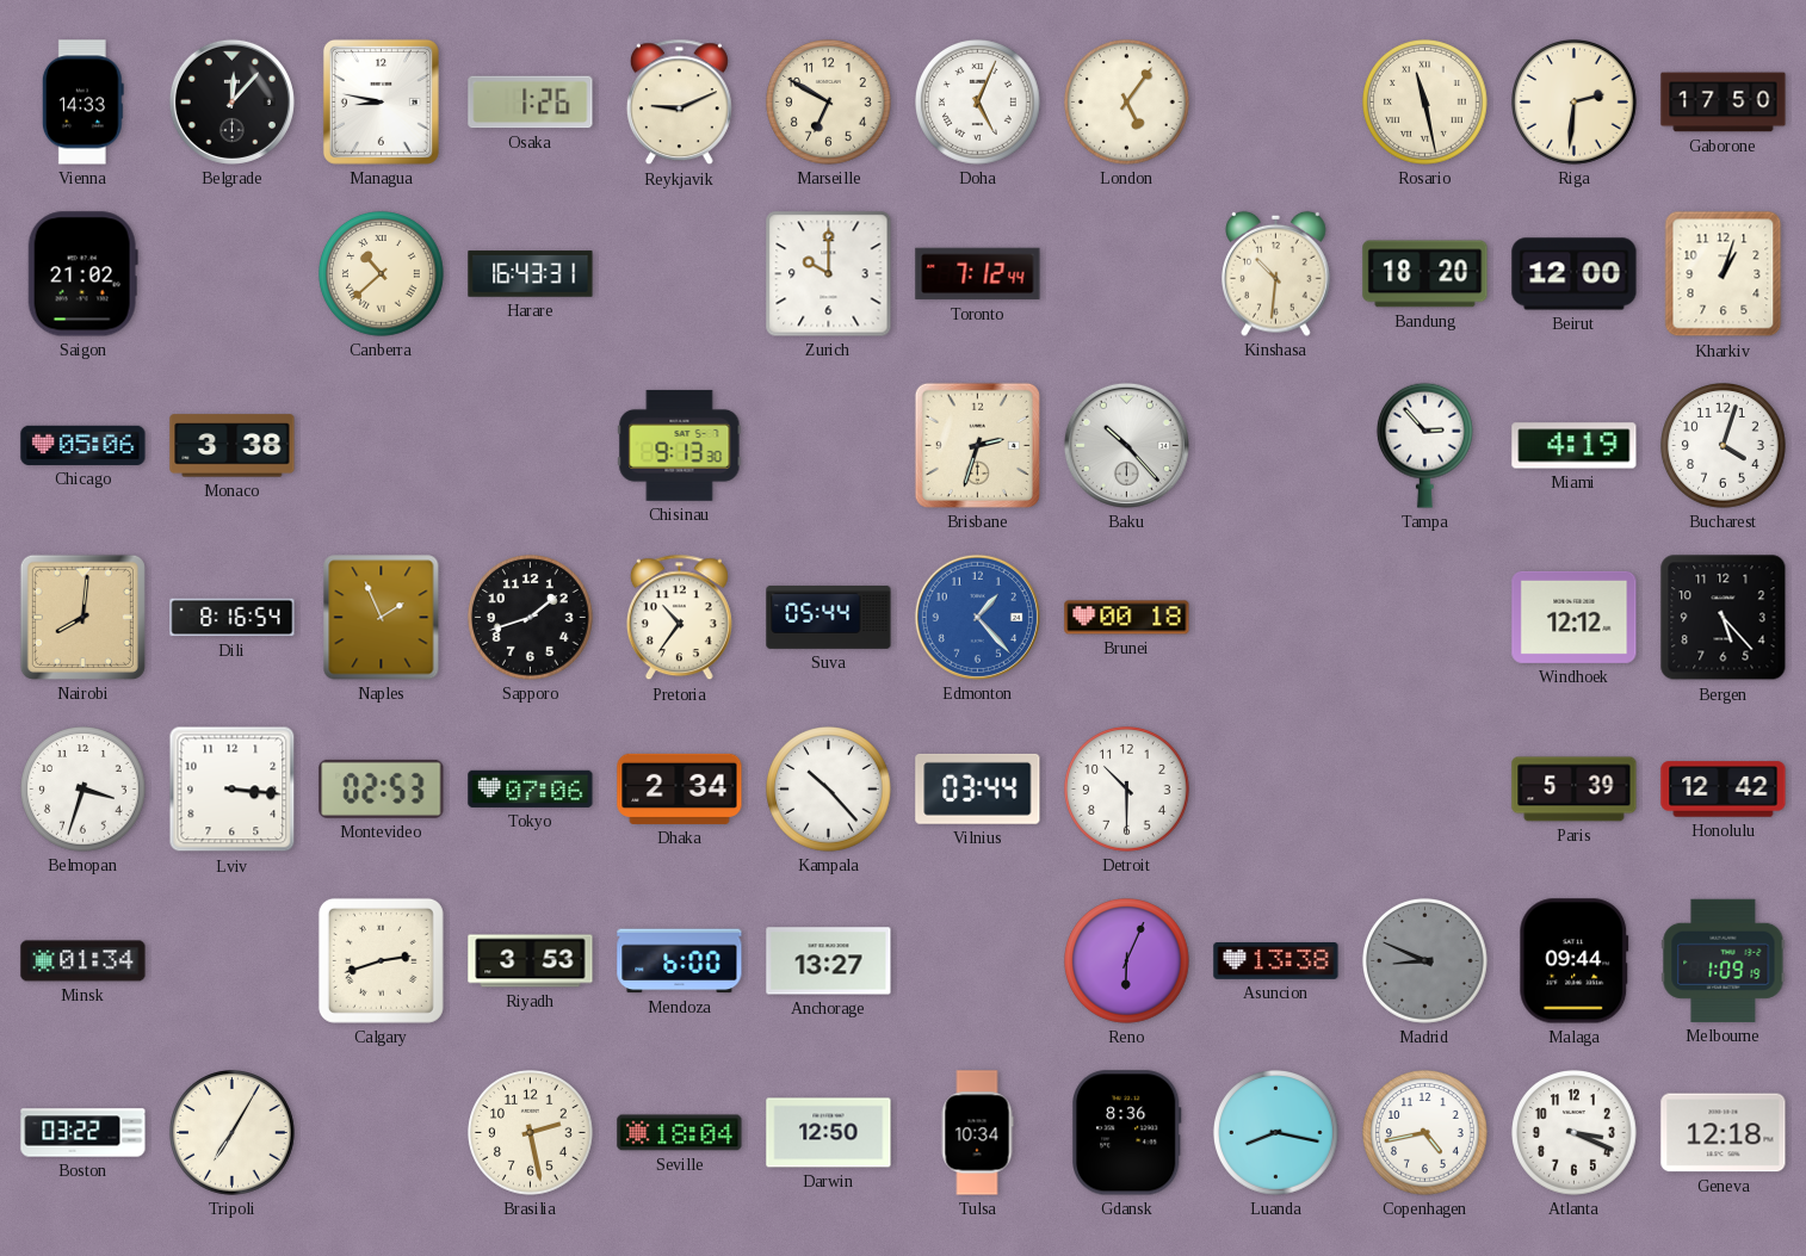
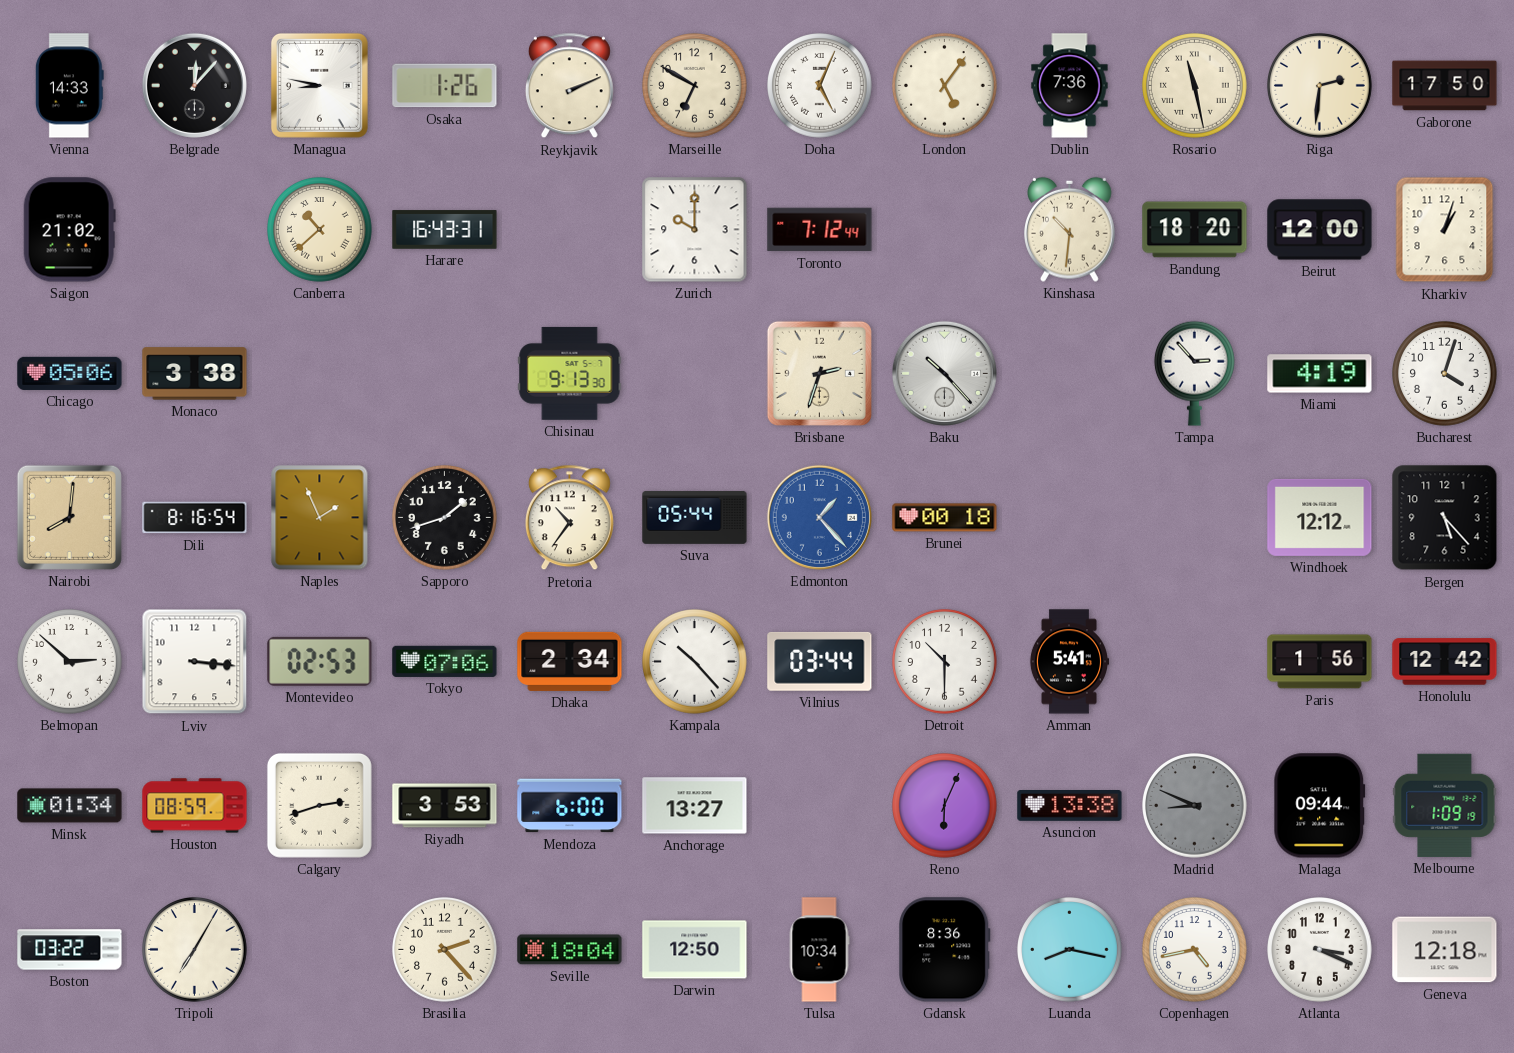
Reykjavik: 9:11 -> 2:11
Dublin: none -> 7:36
Belmopan: 3:33 -> 2:52
Amman: none -> 5:41
Paris: 5:39 -> 1:56
Houston: none -> 08:59
Brasilia: 2:28 -> 2:23
